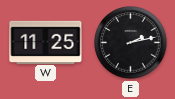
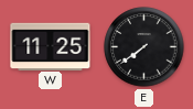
E: 2:13 -> 7:39
